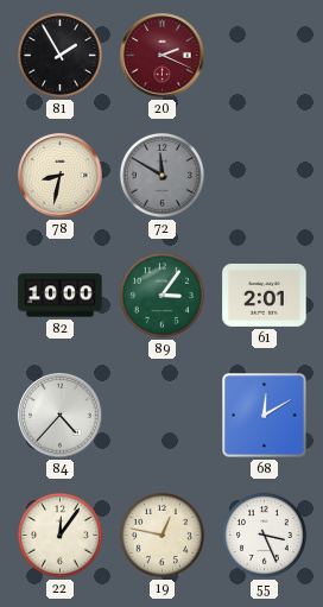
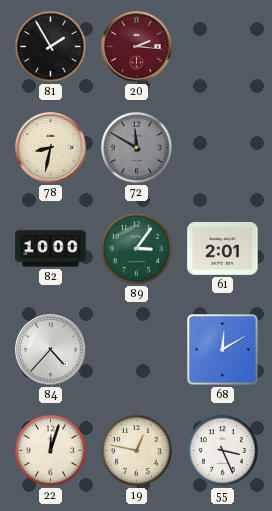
20: 2:19 -> 2:16
22: 12:06 -> 12:03
